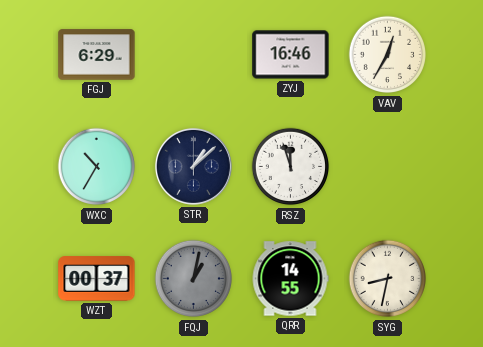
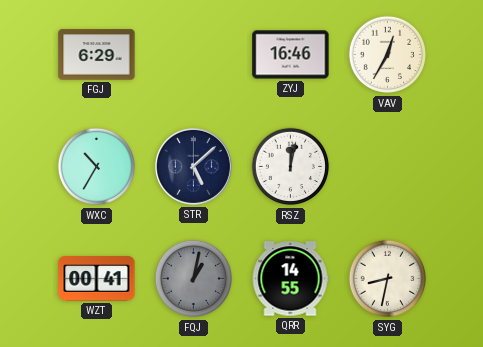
STR: 1:08 -> 5:08
RSZ: 11:57 -> 12:02
WZT: 00:37 -> 00:41
